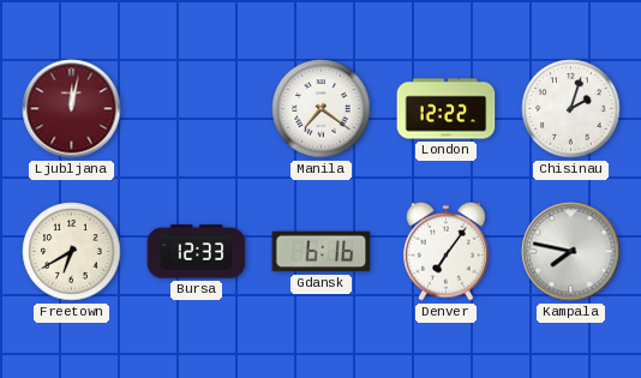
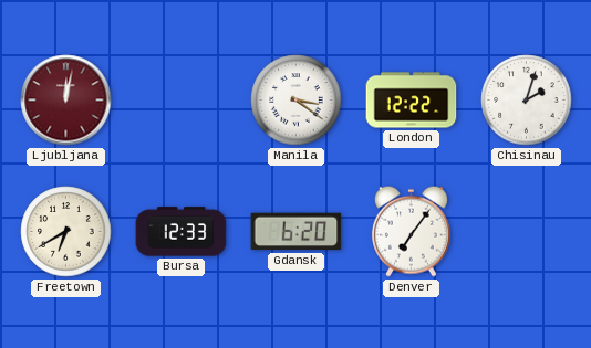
Manila: 7:21 -> 3:21
Gdansk: 6:16 -> 6:20
Kampala: 7:47 -> none
